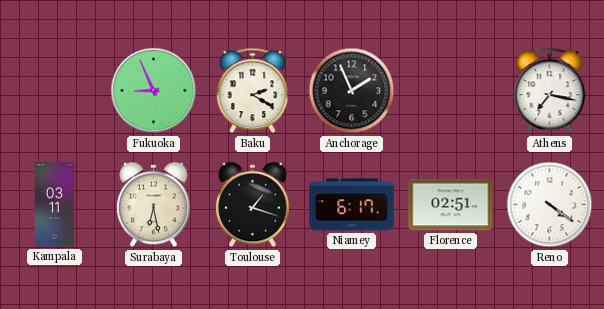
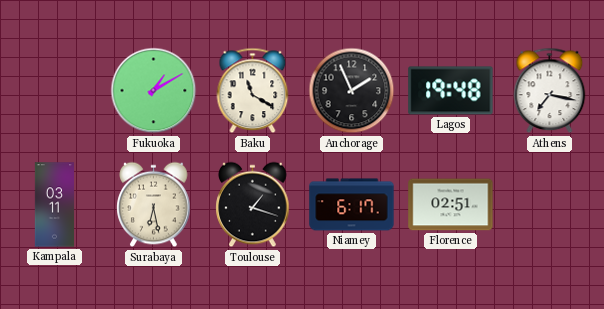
Fukuoka: 8:56 -> 1:10
Baku: 2:20 -> 11:20
Lagos: none -> 19:48
Reno: 4:21 -> none
